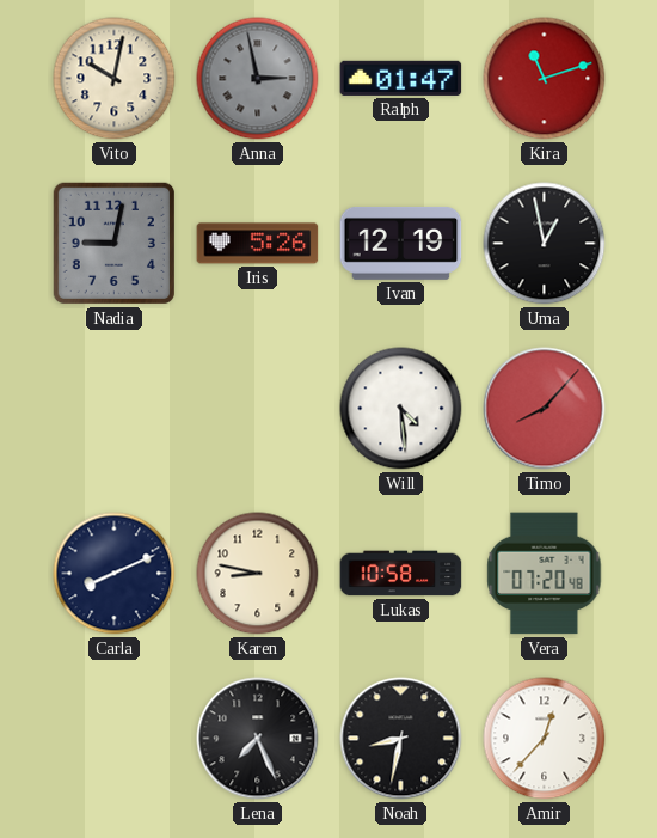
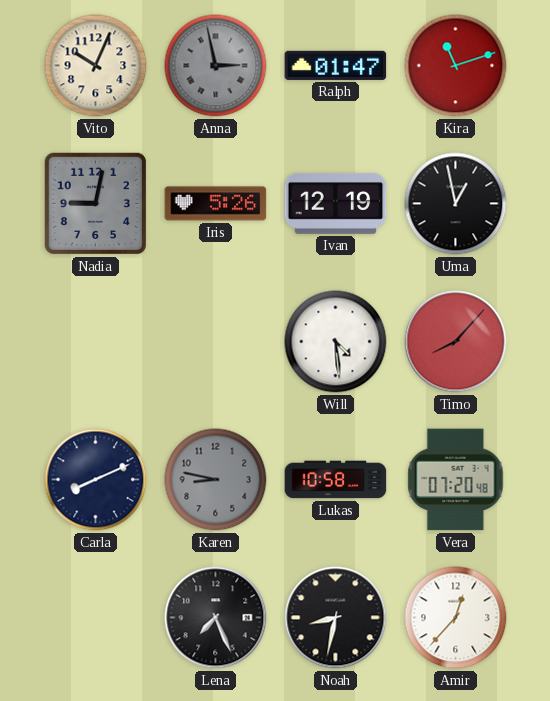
Vito: 10:02 -> 10:04
Karen dial: cream -> grey
